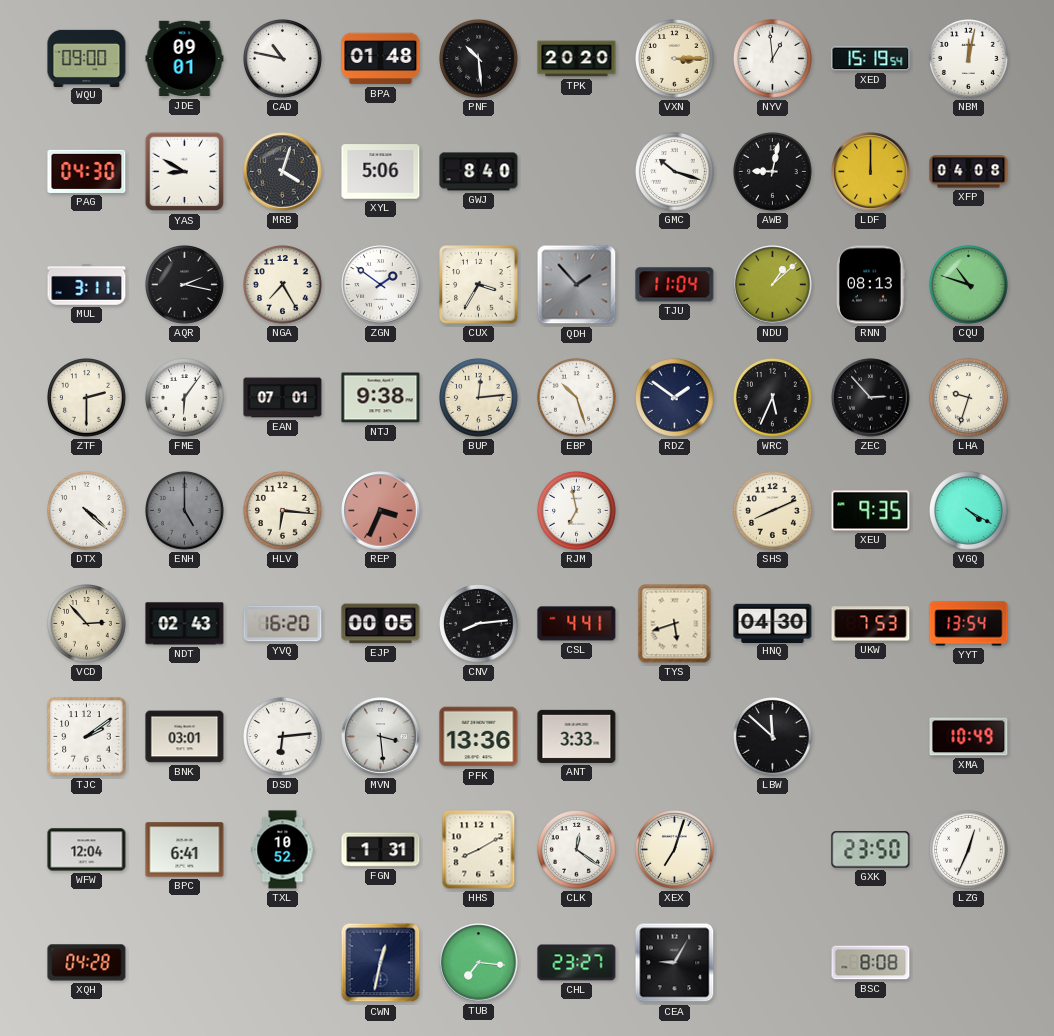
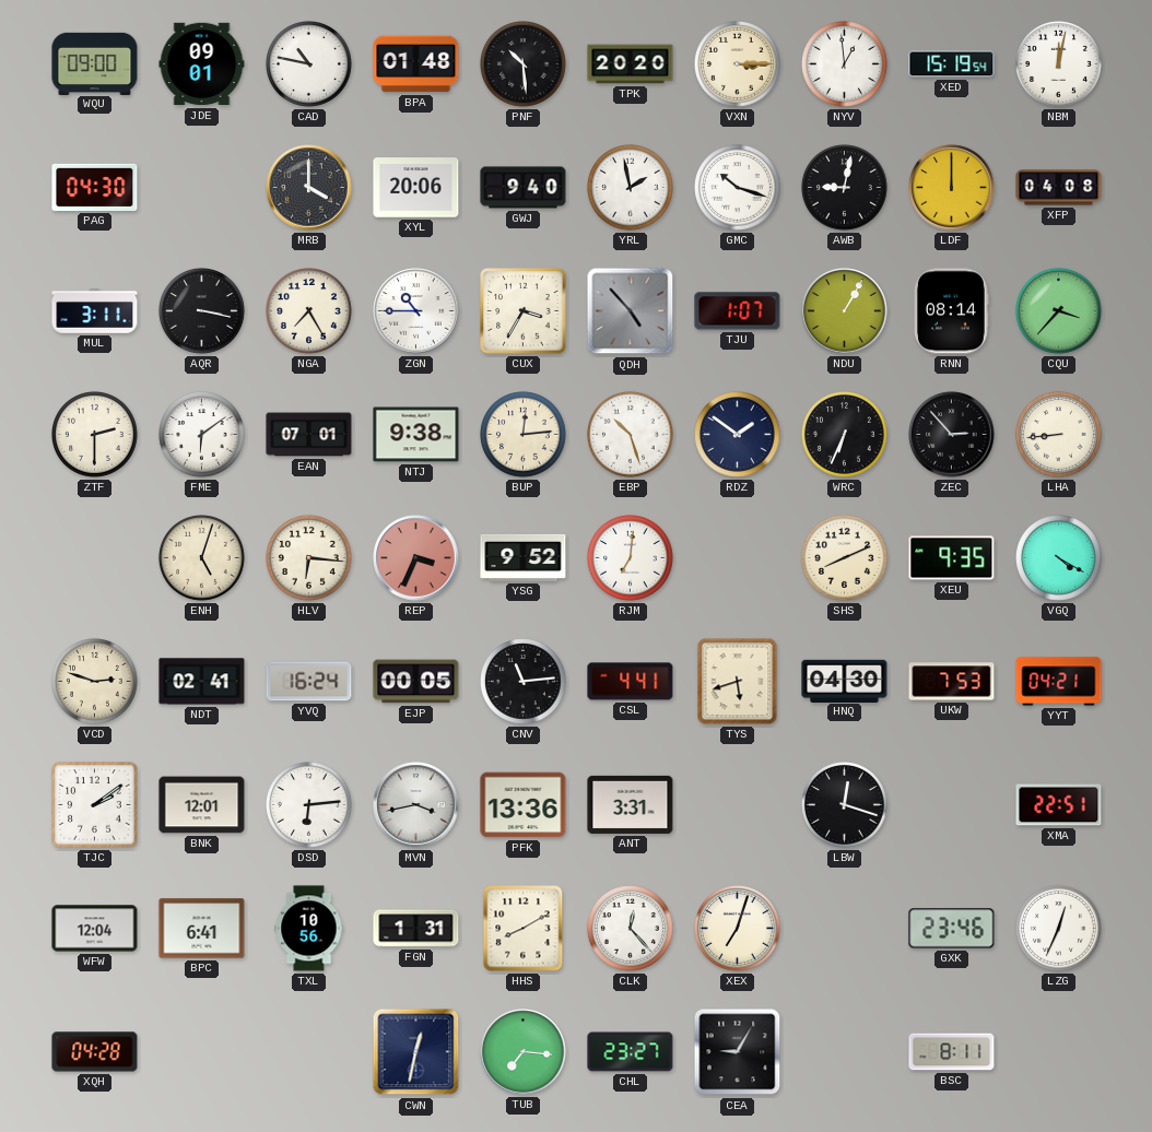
YAS: 8:50 -> none
MRB: 4:03 -> 4:00
XYL: 5:06 -> 20:06
GWJ: 8:40 -> 9:40
YRL: none -> 1:58
AQR: 2:17 -> 3:17
ZGN: 1:51 -> 10:45
QDH: 1:53 -> 4:53
TJU: 11:04 -> 1:07
NDU: 1:08 -> 1:05
RNN: 08:13 -> 08:14
CQU: 10:48 -> 3:37
FME: 6:06 -> 6:09
WRC: 5:34 -> 6:34
LHA: 9:33 -> 8:44
DTX: 4:22 -> none
ENH: 5:00 -> 5:03
ENH dial: grey -> cream
YSG: none -> 9:52
RJM: 6:58 -> 7:01
VCD: 2:53 -> 2:48
NDT: 02:43 -> 02:41
YVQ: 16:20 -> 16:24
CNV: 8:14 -> 11:14
YYT: 13:54 -> 04:21
BNK: 03:01 -> 12:01
MVN: 3:29 -> 3:43
ANT: 3:33 -> 3:31
LBW: 11:52 -> 12:18
XMA: 10:49 -> 22:51
TXL: 10:52 -> 10:56
CLK: 12:21 -> 12:23
GXK: 23:50 -> 23:46
BSC: 8:08 -> 8:11
